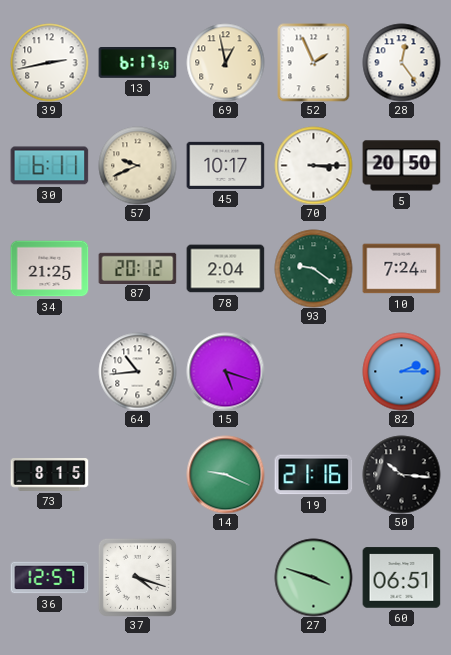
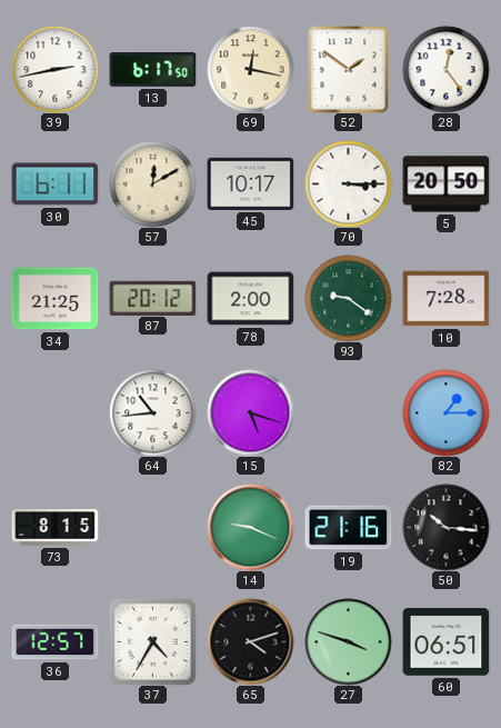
69: 12:58 -> 12:17
52: 1:56 -> 1:51
57: 9:41 -> 12:10
78: 2:04 -> 2:00
10: 7:24 -> 7:28
82: 2:15 -> 1:15
37: 4:18 -> 4:35
65: none -> 4:12
